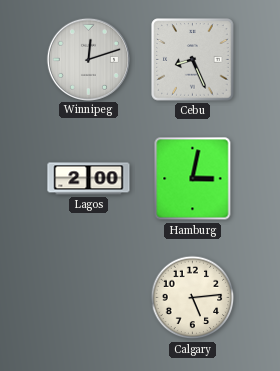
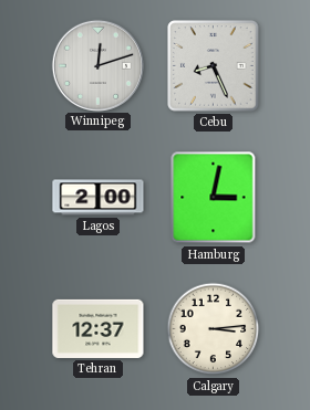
Tehran: none -> 12:37
Calgary: 5:14 -> 3:14
